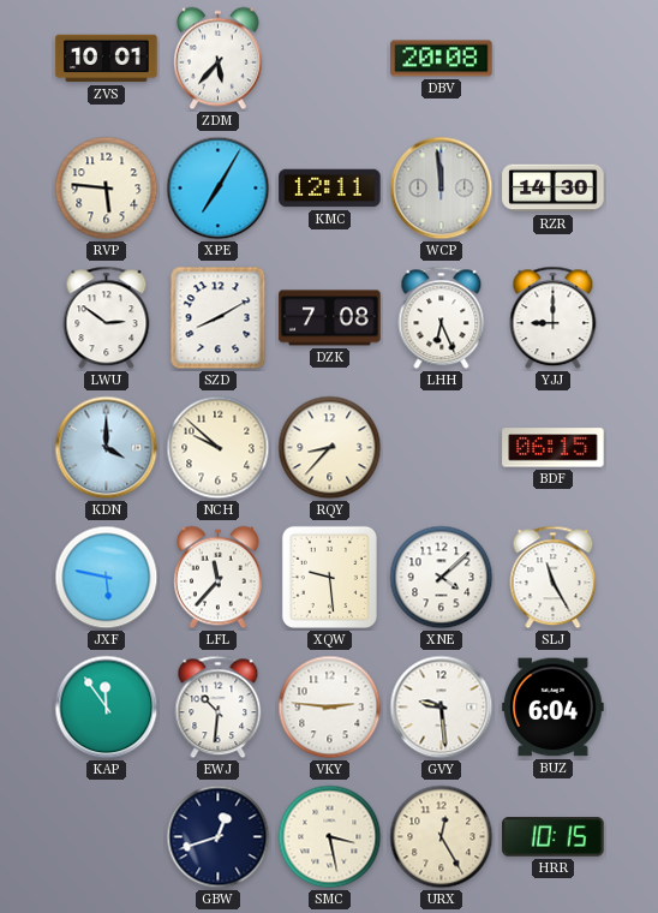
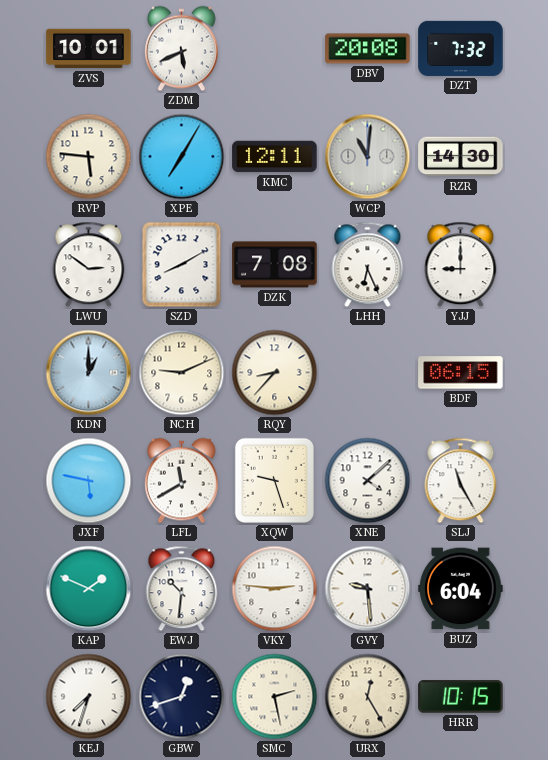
ZDM: 5:37 -> 5:41
DZT: none -> 7:32
WCP: 11:59 -> 11:01
KDN: 4:00 -> 1:00
NCH: 9:52 -> 9:11
LFL: 11:37 -> 11:40
XQW: 9:29 -> 9:27
KAP: 11:54 -> 1:49
KEJ: none -> 7:33
SMC: 3:28 -> 2:28
